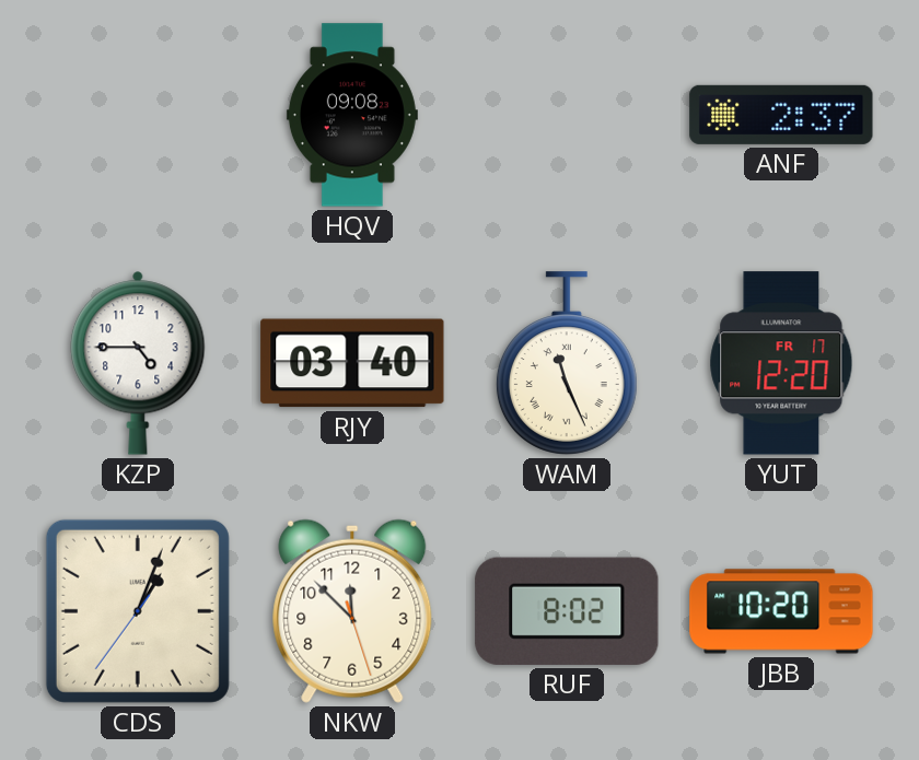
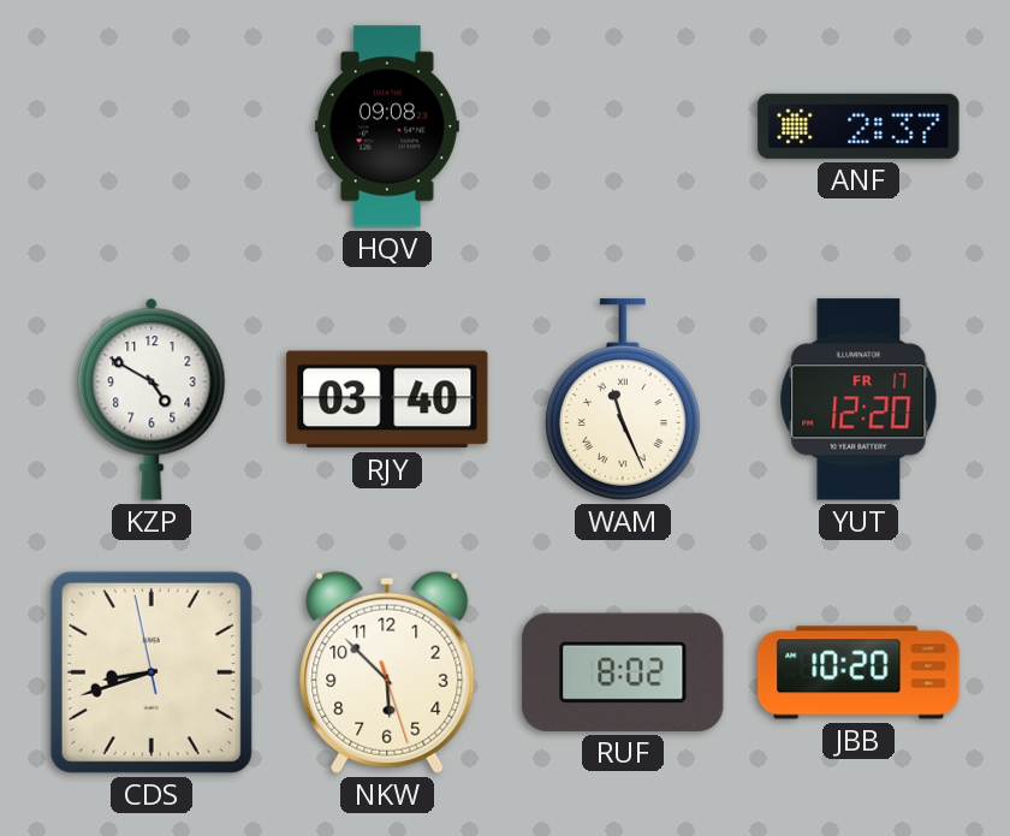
KZP: 4:45 -> 4:50
CDS: 1:03 -> 8:41
NKW: 11:52 -> 5:52
